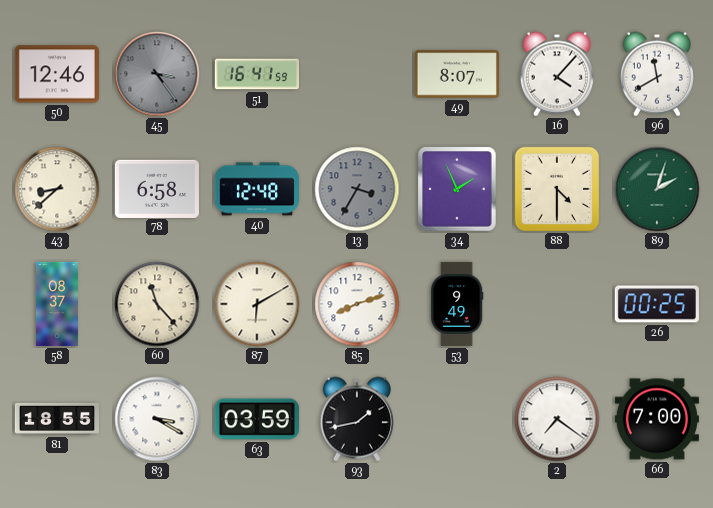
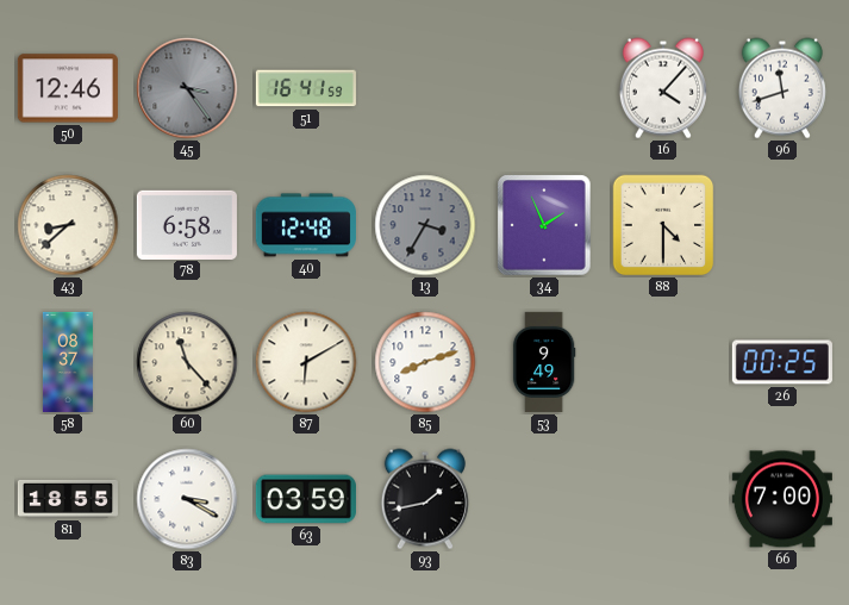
49: 8:07 -> none
96: 11:40 -> 11:42
89: 2:03 -> none
2: 7:21 -> none
